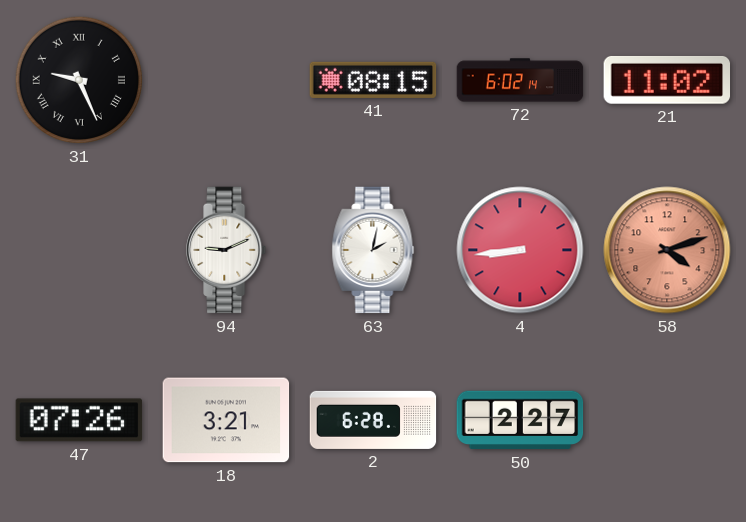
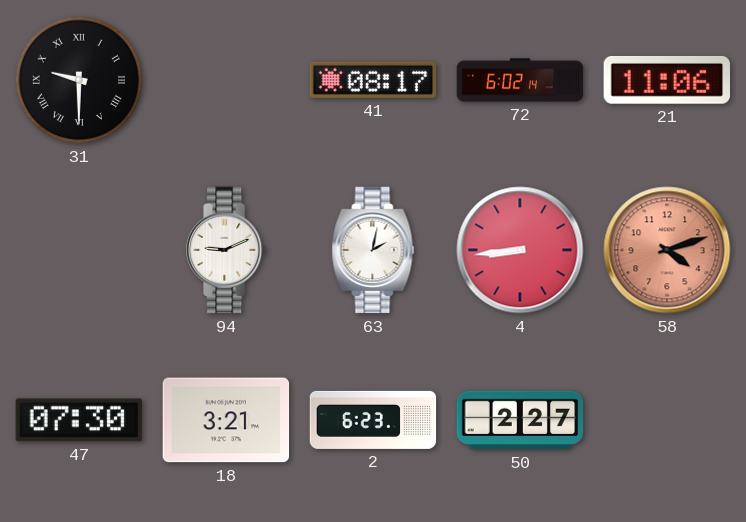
31: 9:26 -> 9:30
41: 08:15 -> 08:17
21: 11:02 -> 11:06
47: 07:26 -> 07:30
2: 6:28 -> 6:23
